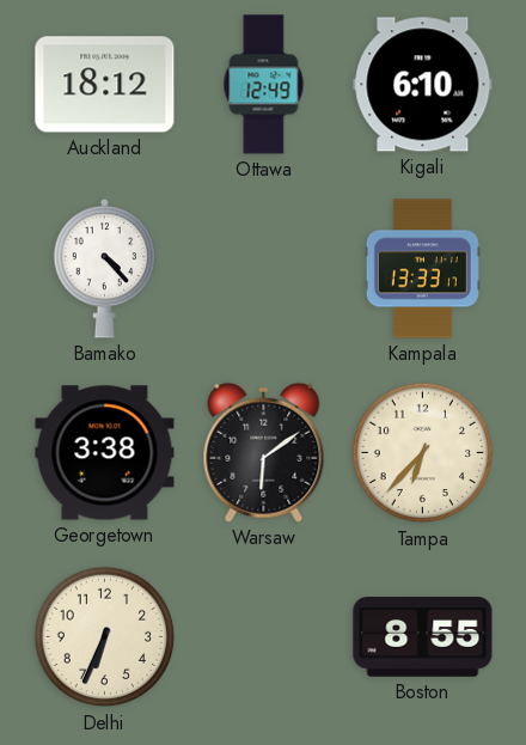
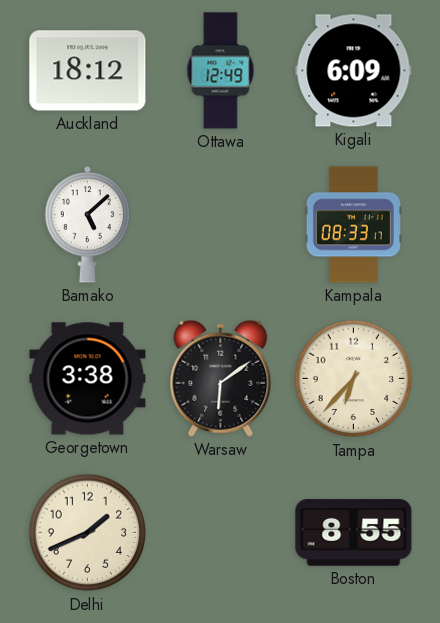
Kigali: 6:10 -> 6:09
Bamako: 4:23 -> 5:08
Kampala: 13:33 -> 08:33
Delhi: 6:34 -> 1:41
